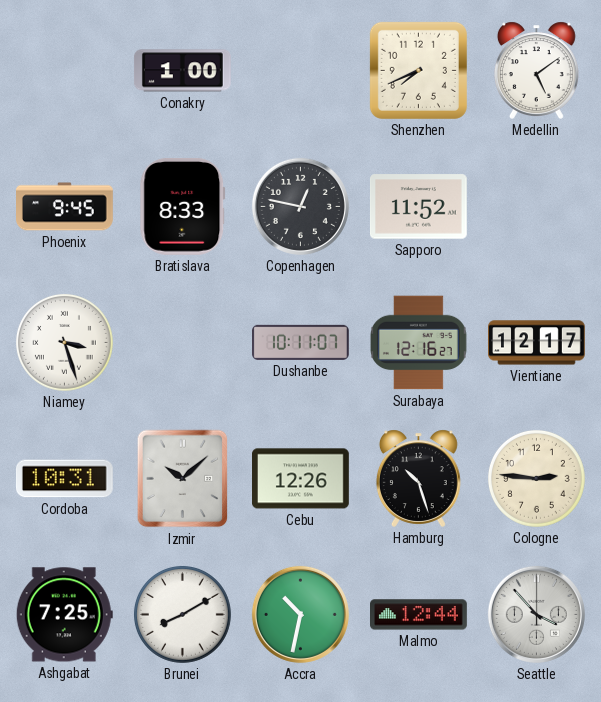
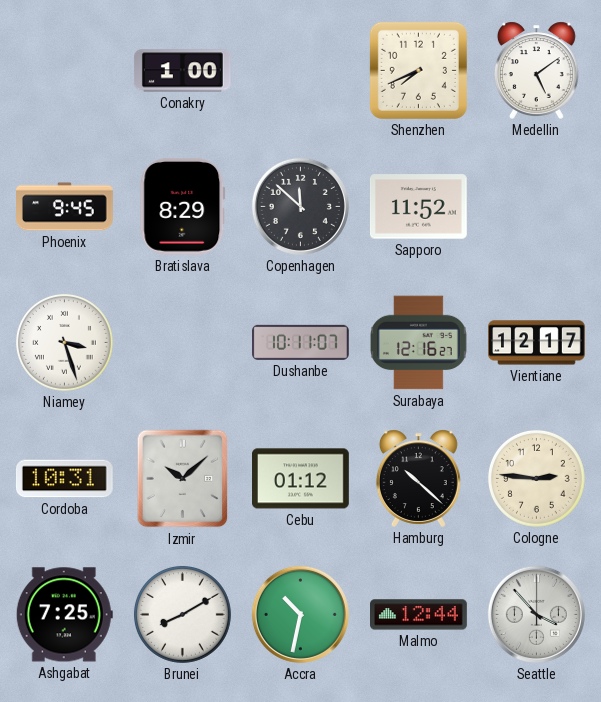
Bratislava: 8:33 -> 8:29
Copenhagen: 12:47 -> 11:52
Cebu: 12:26 -> 01:12
Hamburg: 10:27 -> 10:22
